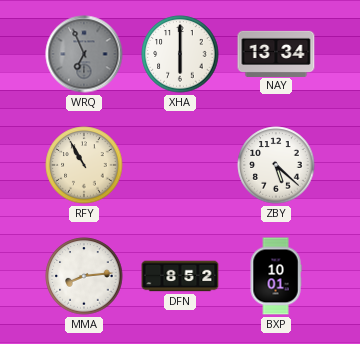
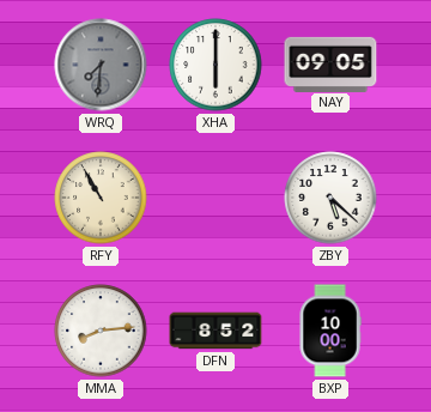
WRQ: 6:56 -> 7:31
NAY: 13:34 -> 09:05
BXP: 10:01 -> 10:00
